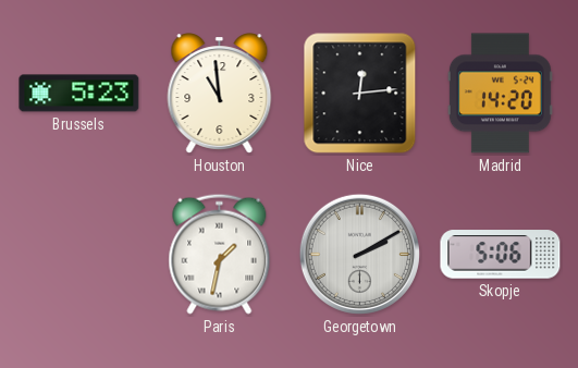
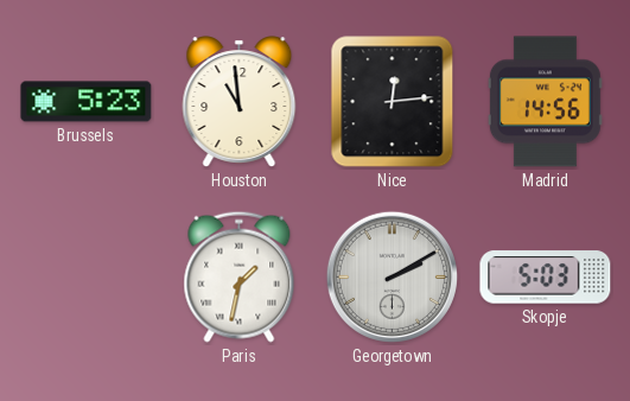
Madrid: 14:20 -> 14:56
Skopje: 5:06 -> 5:03
